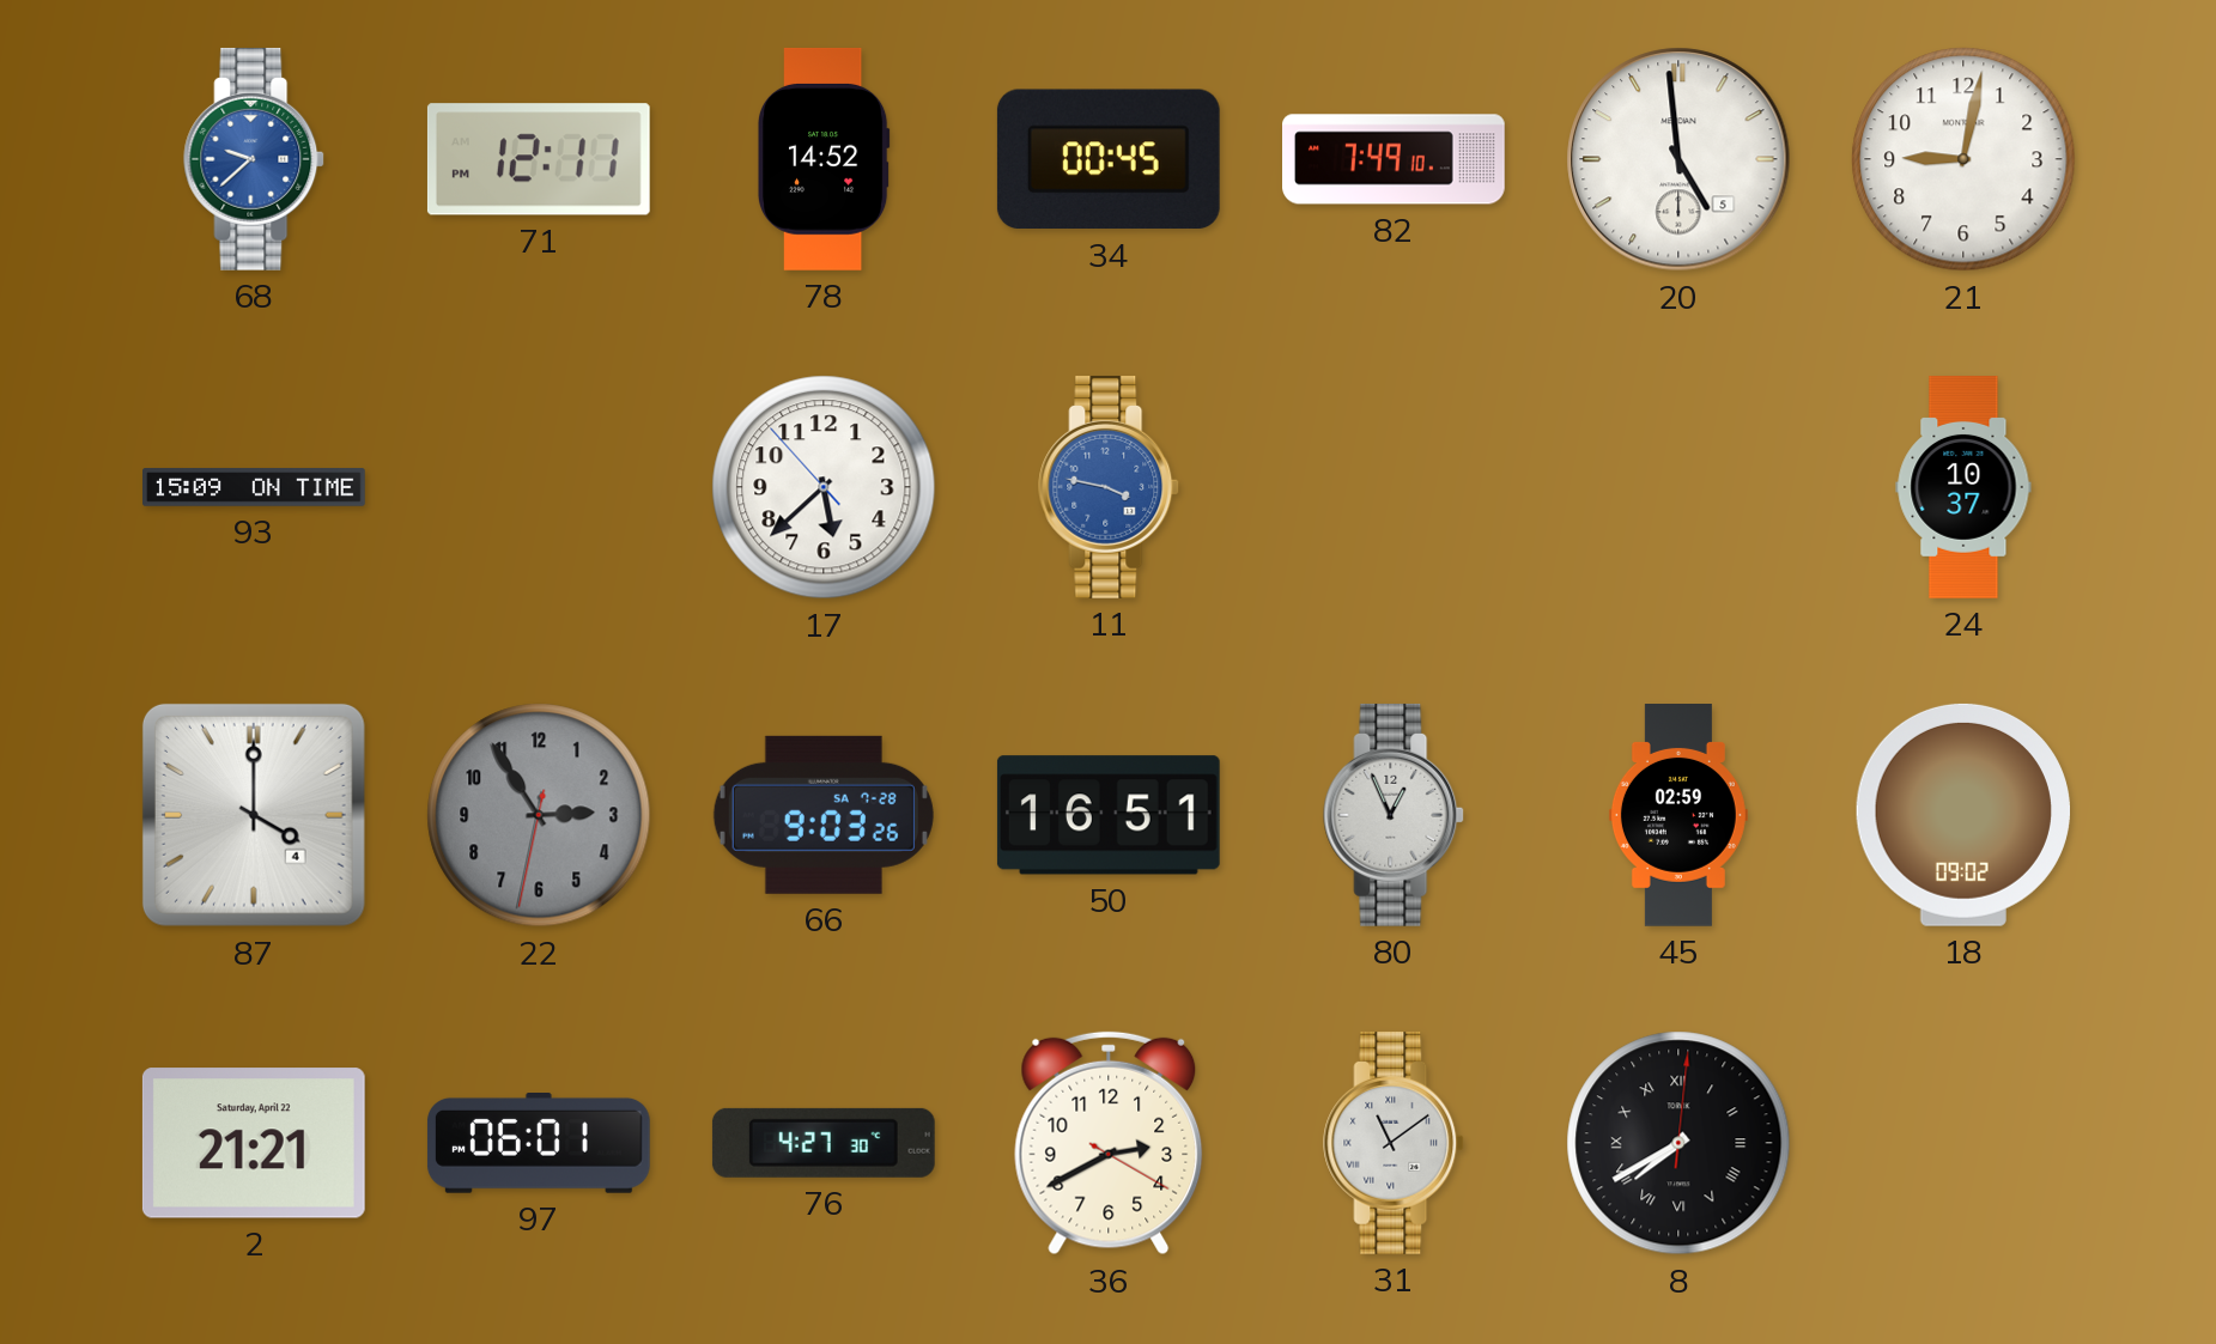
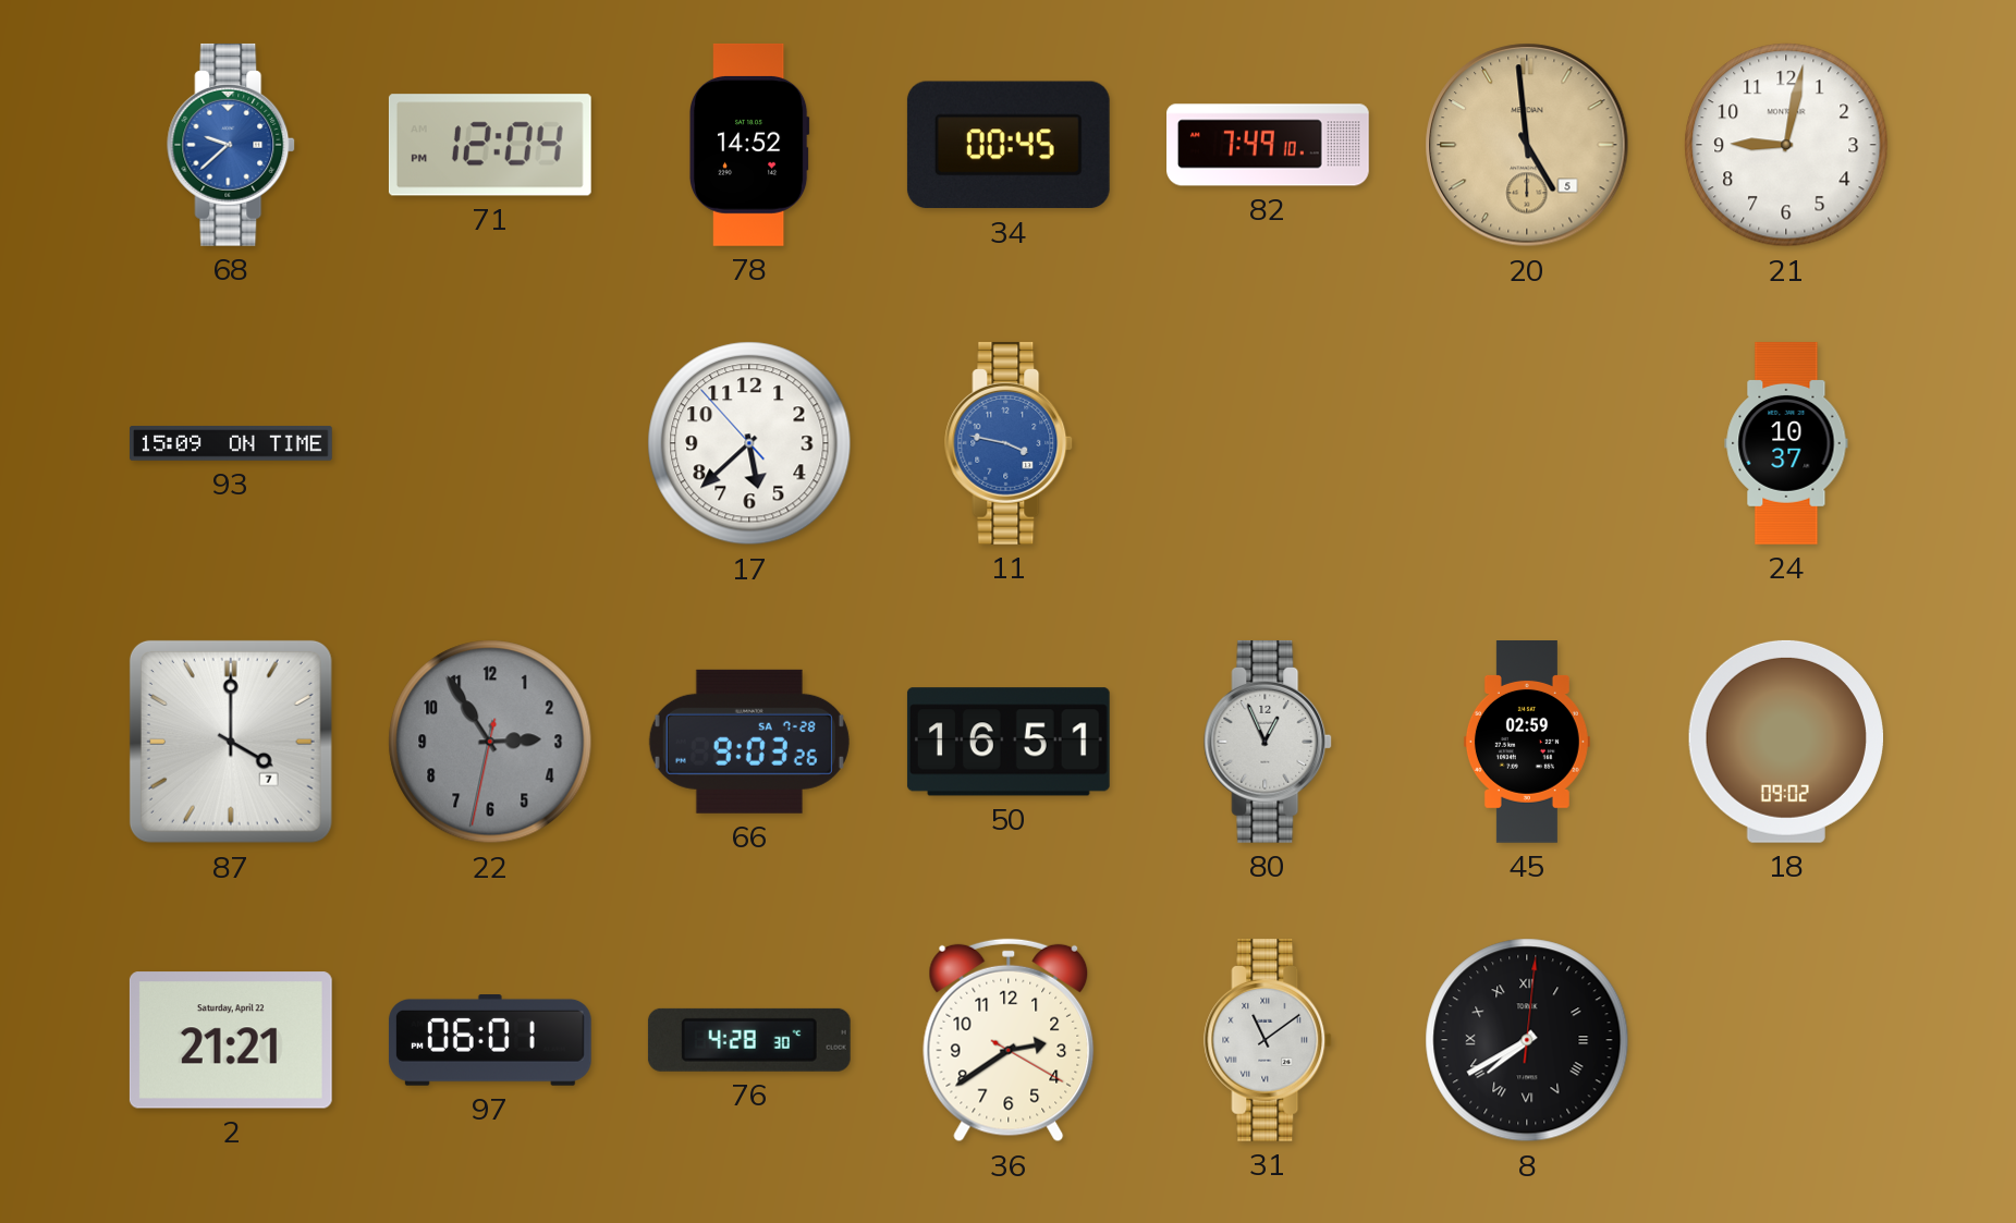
71: 12:11 -> 12:04
20 dial: white -> champagne
87 date: 4 -> 7
76: 4:27 -> 4:28
36: 2:40 -> 2:39
